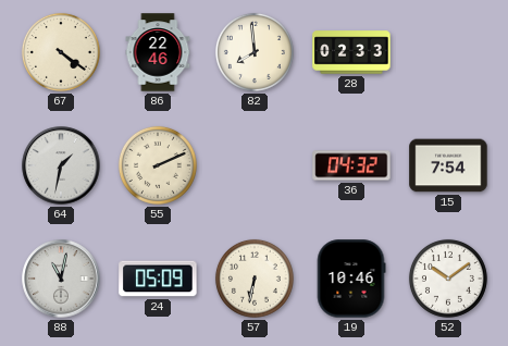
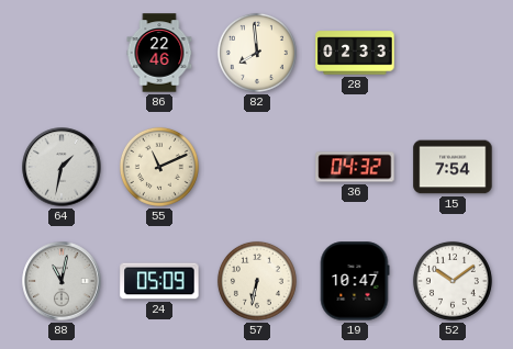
67: 4:21 -> none
55: 2:11 -> 11:11
19: 10:46 -> 10:47
